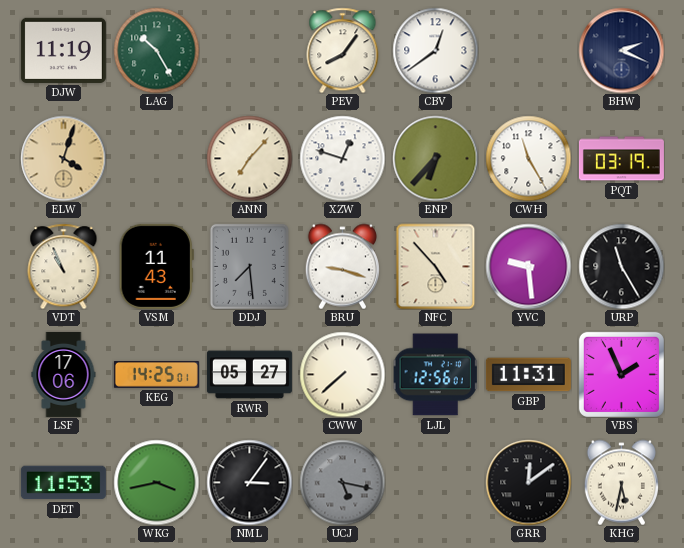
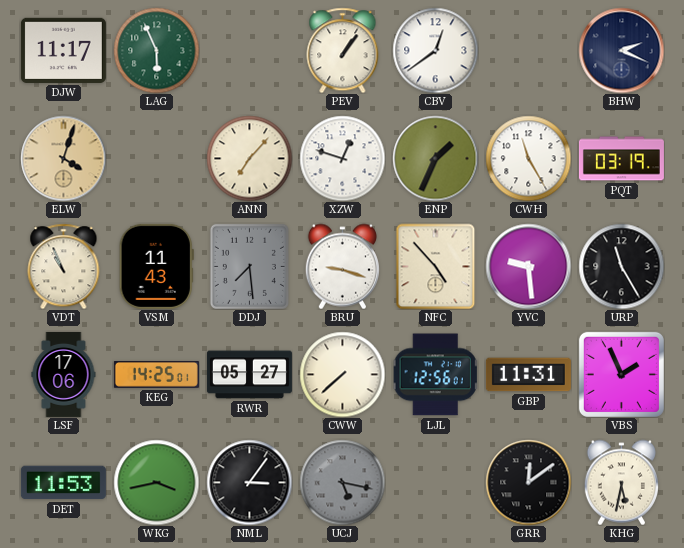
DJW: 11:19 -> 11:17
LAG: 10:25 -> 5:56
PEV: 8:06 -> 1:06
ENP: 6:37 -> 1:34
